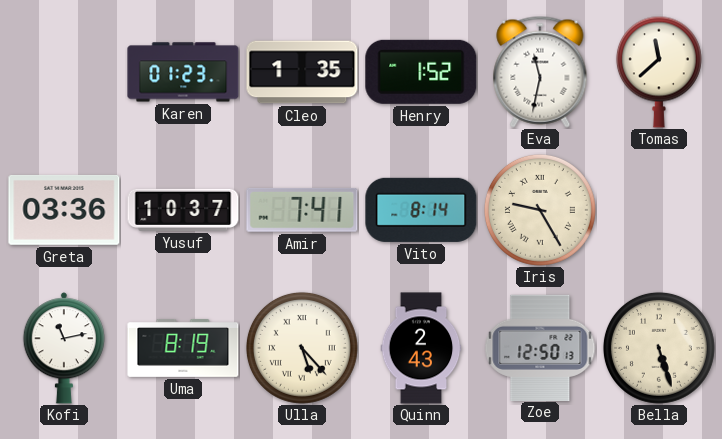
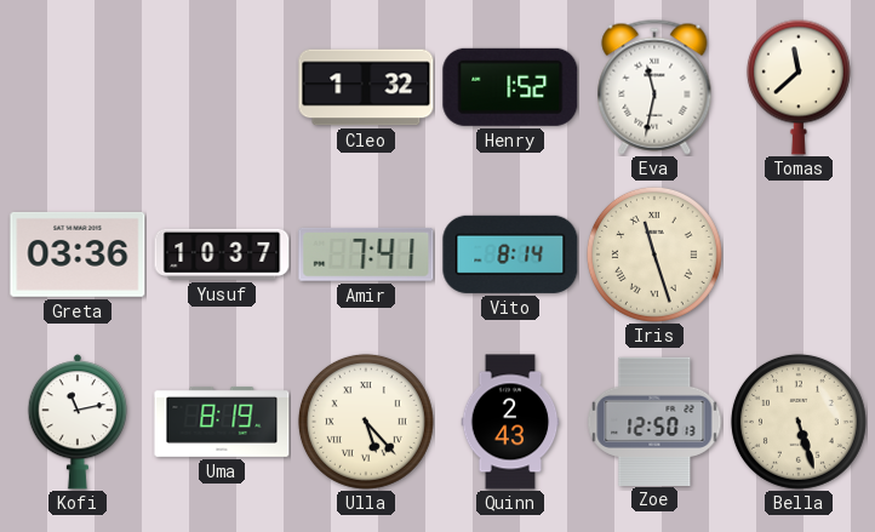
Karen: 01:23 -> none
Cleo: 1:35 -> 1:32
Iris: 9:25 -> 11:27
